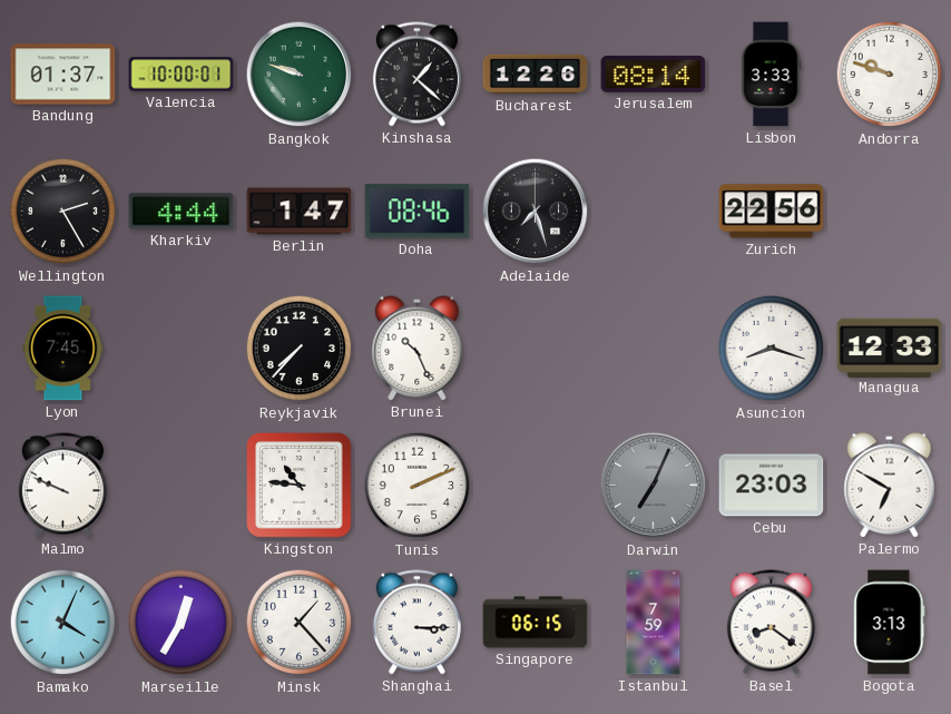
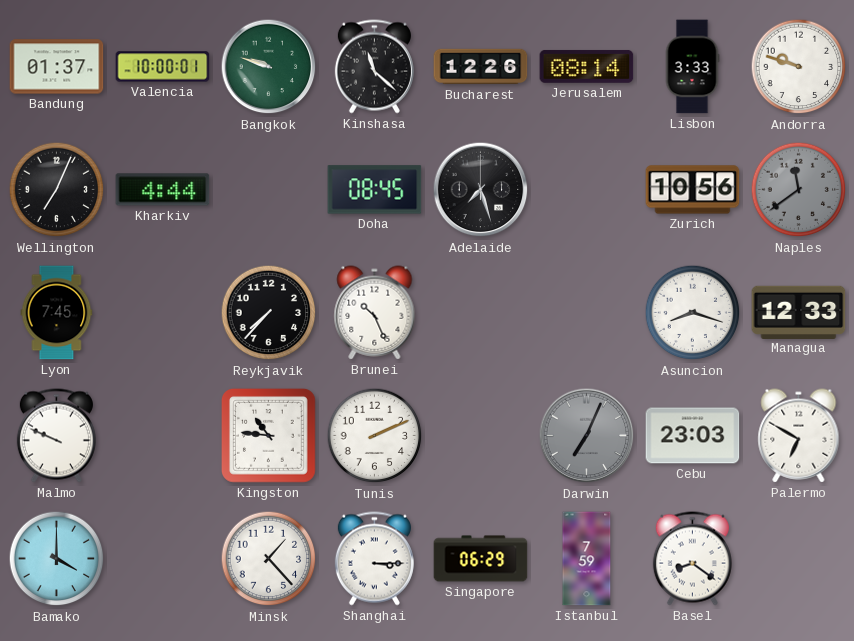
Kinshasa: 1:22 -> 11:22
Wellington: 2:25 -> 7:04
Berlin: 1:47 -> none
Doha: 08:46 -> 08:45
Zurich: 22:56 -> 10:56
Naples: none -> 11:39
Bamako: 4:04 -> 4:00
Marseille: 12:35 -> none
Singapore: 06:15 -> 06:29
Bogota: 3:13 -> none
